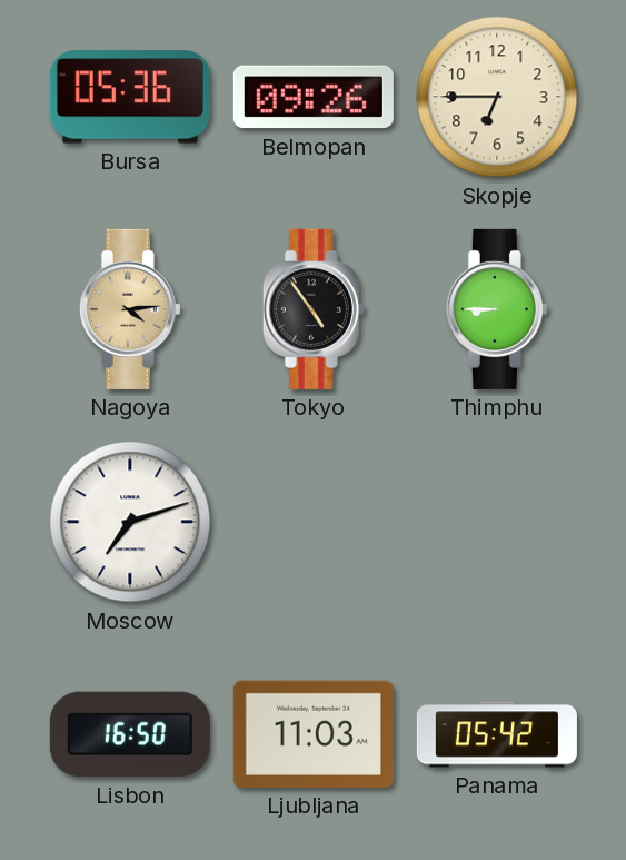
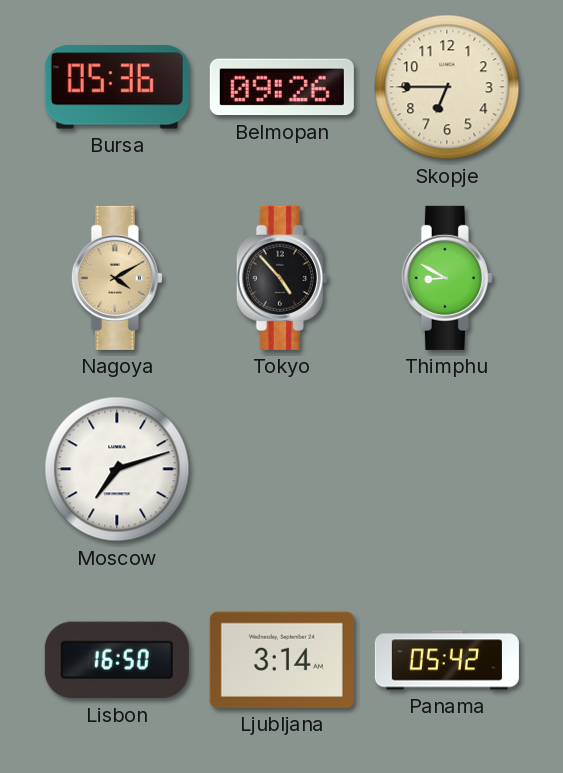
Nagoya: 4:14 -> 4:10
Tokyo: 4:54 -> 4:53
Thimphu: 8:45 -> 8:50
Ljubljana: 11:03 -> 3:14
